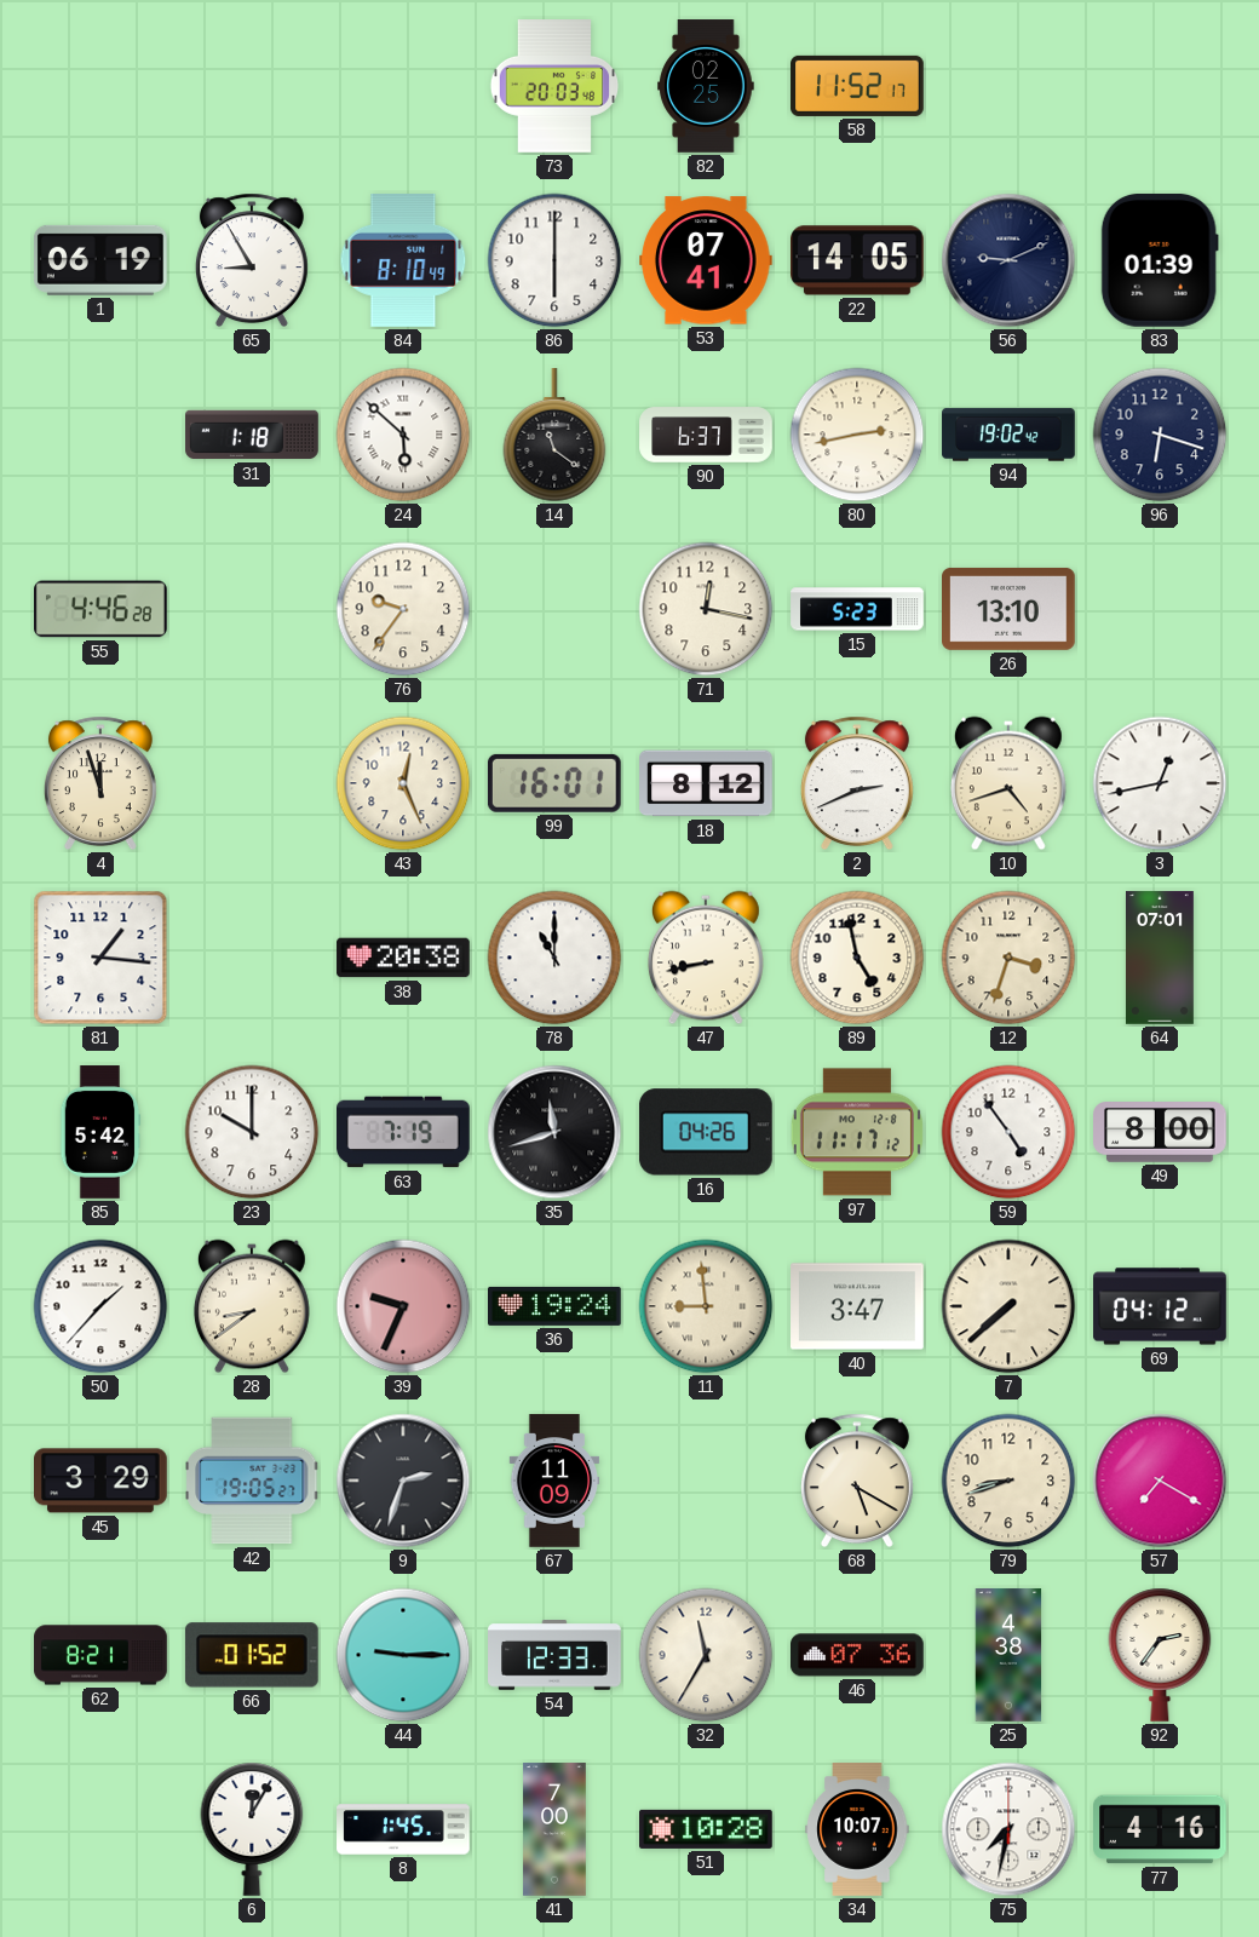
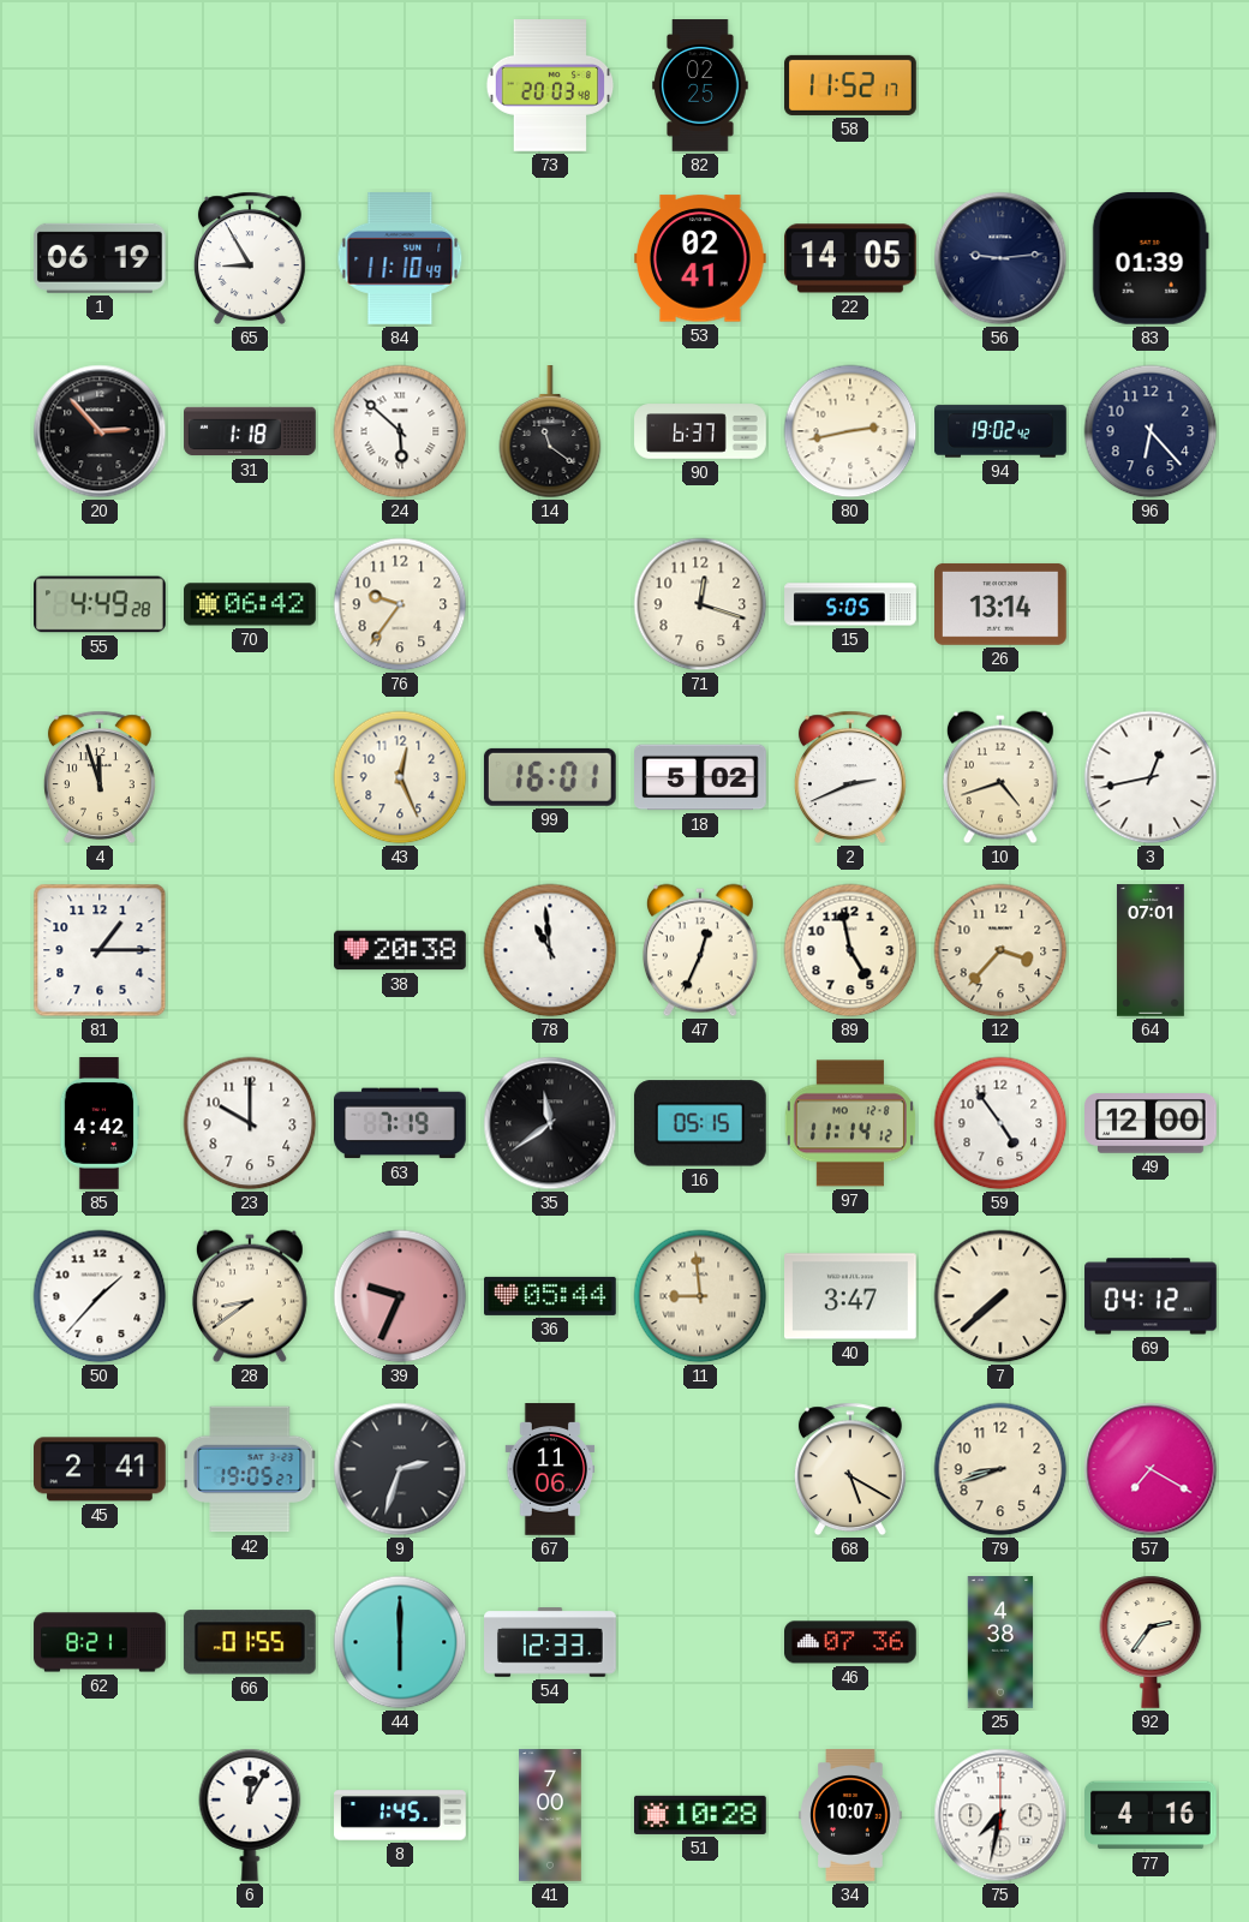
84: 8:10 -> 11:10
86: 6:00 -> none
53: 07:41 -> 02:41
56: 9:11 -> 9:14
20: none -> 2:53
96: 6:18 -> 6:23
55: 4:46 -> 4:49
70: none -> 06:42
71: 12:17 -> 12:18
15: 5:23 -> 5:05
26: 13:10 -> 13:14
18: 8:12 -> 5:02
81: 1:16 -> 1:15
78: 11:00 -> 10:59
47: 8:43 -> 12:34
12: 3:33 -> 3:37
85: 5:42 -> 4:42
35: 11:42 -> 11:39
16: 04:26 -> 05:15
97: 11:17 -> 11:14
49: 8:00 -> 12:00
36: 19:24 -> 05:44
45: 3:29 -> 2:41
67: 11:09 -> 11:06
66: 01:52 -> 01:55
44: 9:15 -> 6:00
32: 11:35 -> none
